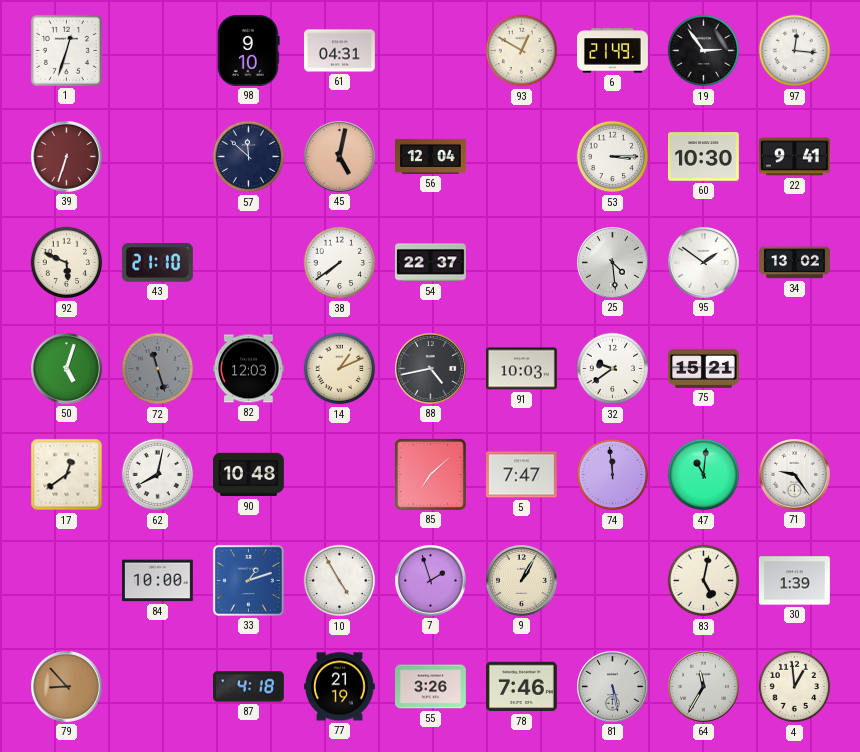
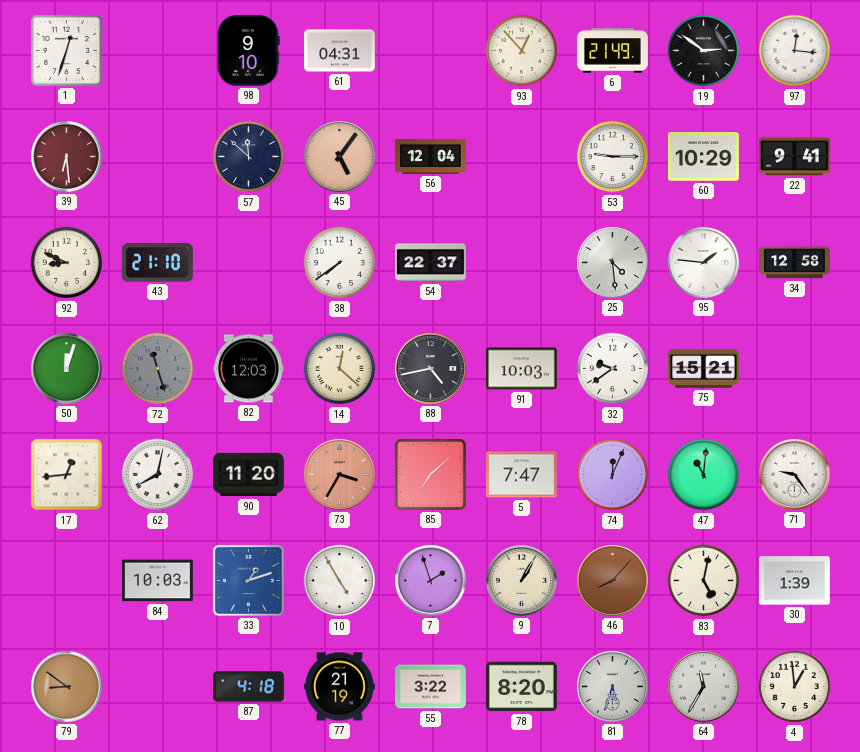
93: 12:50 -> 12:53
19: 2:54 -> 2:51
39: 6:33 -> 6:29
45: 5:02 -> 5:06
53: 3:15 -> 9:15
60: 10:30 -> 10:29
92: 5:49 -> 8:49
95: 1:51 -> 1:46
34: 13:02 -> 12:58
50: 5:03 -> 12:03
14: 1:11 -> 12:22
17: 12:39 -> 12:44
90: 10:48 -> 11:20
73: none -> 3:35
74: 11:59 -> 12:04
84: 10:00 -> 10:03
46: none -> 8:07
79: 8:53 -> 8:51
55: 3:26 -> 3:22
78: 7:46 -> 8:20
81: 5:28 -> 5:33
